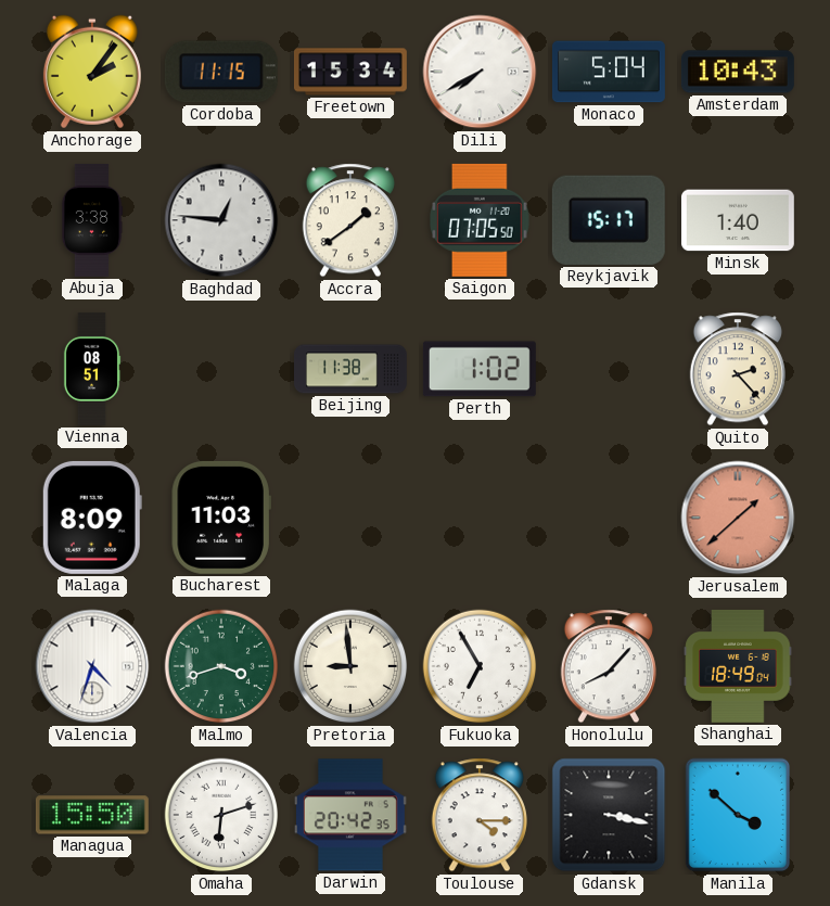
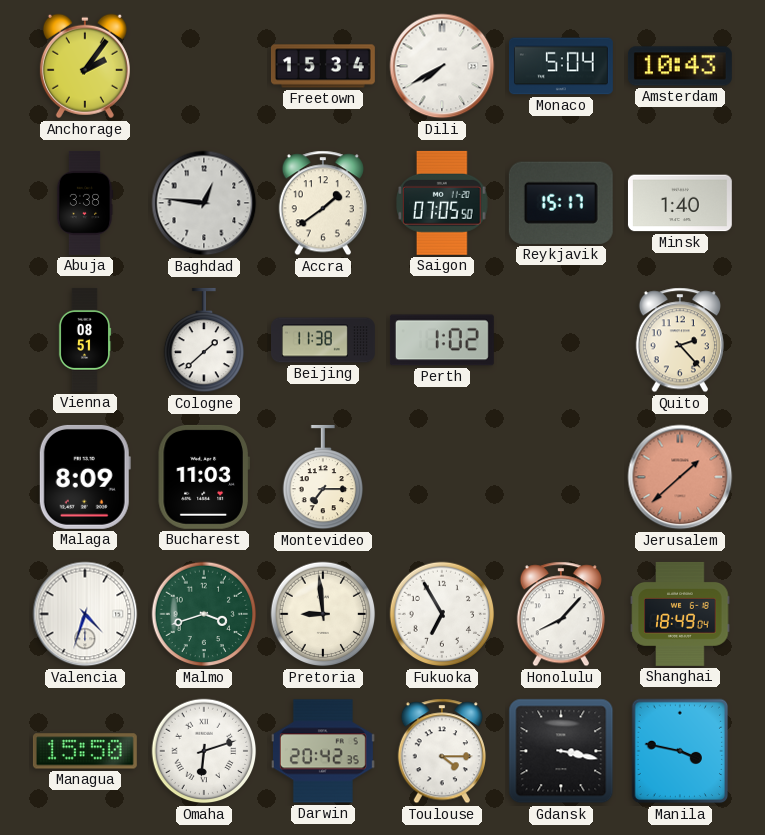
Cordoba: 11:15 -> none
Cologne: none -> 1:38
Montevideo: none -> 7:15
Manila: 3:52 -> 3:47
